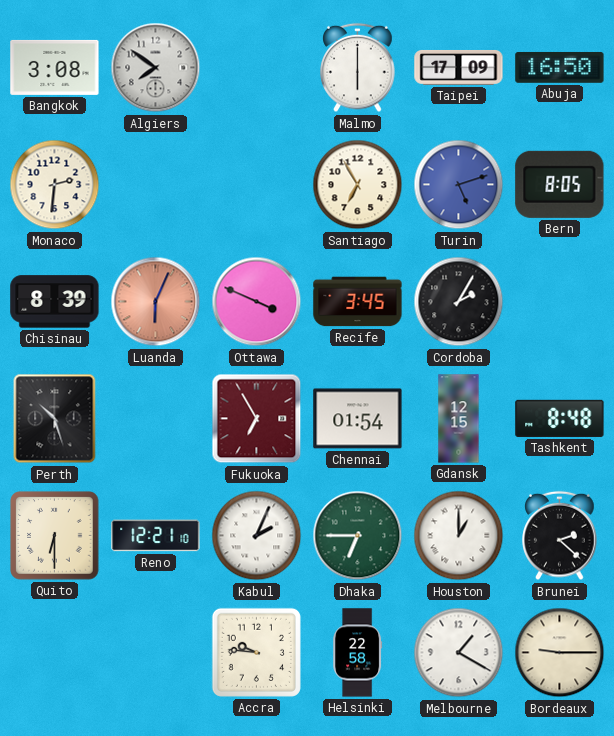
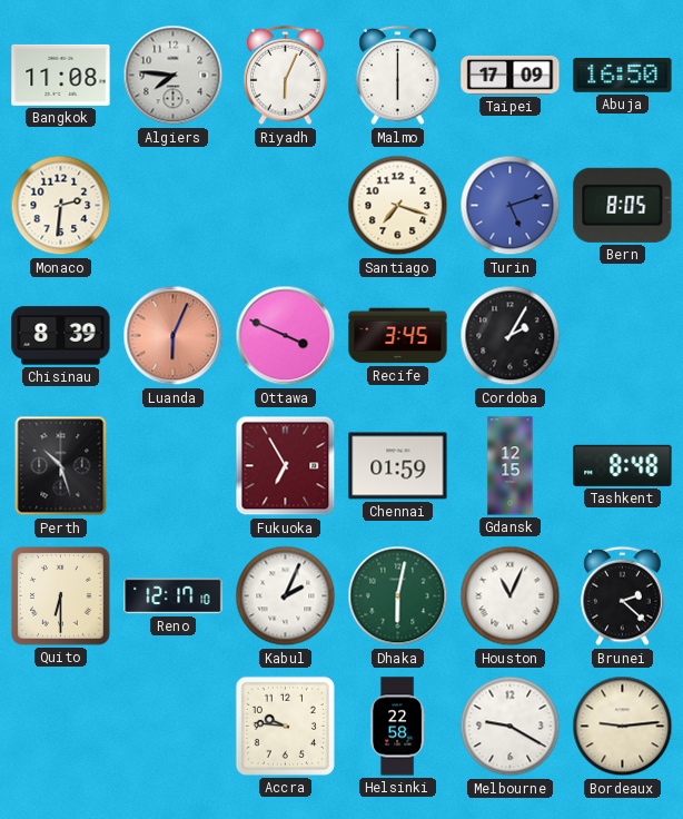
Bangkok: 3:08 -> 11:08
Algiers: 7:51 -> 7:46
Riyadh: none -> 6:04
Santiago: 6:55 -> 7:18
Chennai: 01:54 -> 01:59
Reno: 12:21 -> 12:17
Dhaka: 6:45 -> 6:02
Houston: 1:00 -> 11:04
Melbourne: 1:20 -> 9:20
Bordeaux: 9:15 -> 9:14
